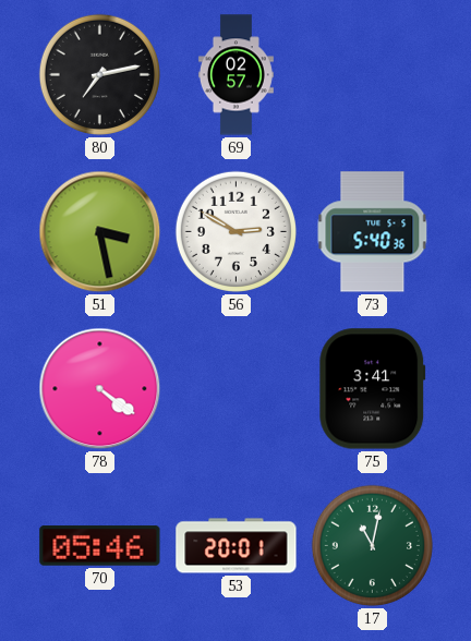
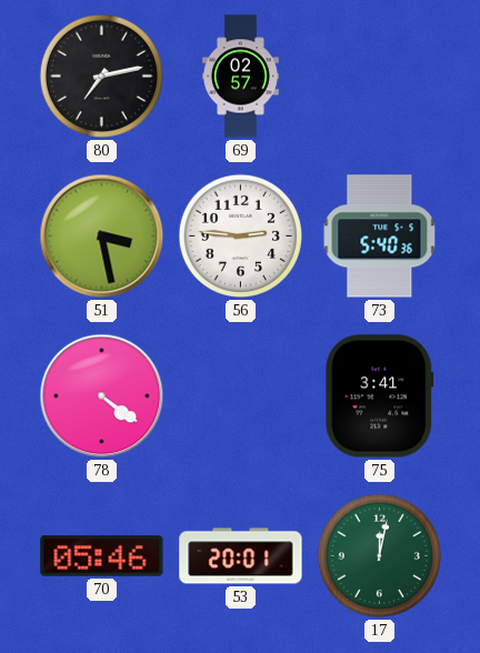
56: 2:50 -> 2:46
17: 11:02 -> 12:02
